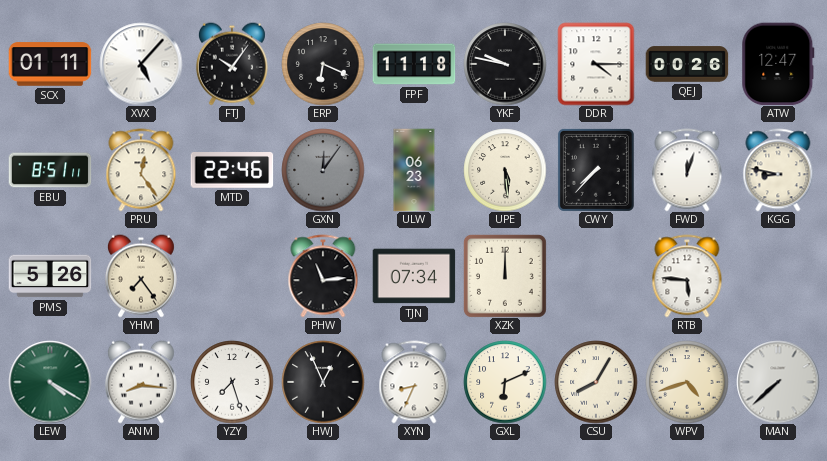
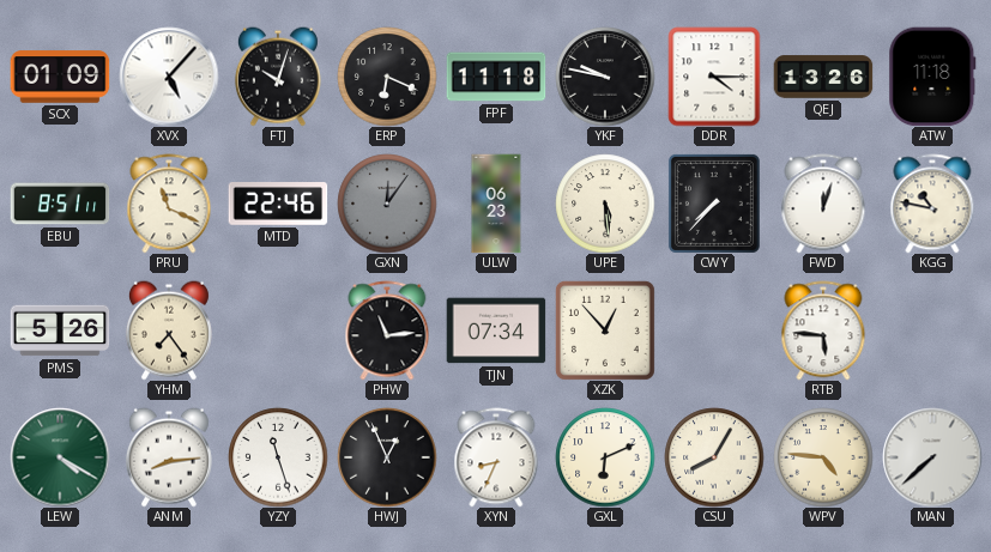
SCX: 01:11 -> 01:09
FTJ: 10:06 -> 10:03
QEJ: 00:26 -> 13:26
ATW: 12:47 -> 11:18
PRU: 12:24 -> 11:19
KGG: 8:47 -> 10:47
XZK: 12:00 -> 12:53
ANM: 8:16 -> 8:14
YZY: 7:27 -> 11:27
WPV: 4:42 -> 4:46
